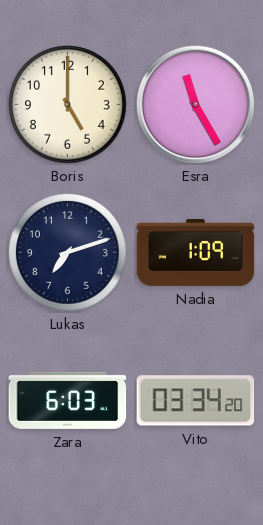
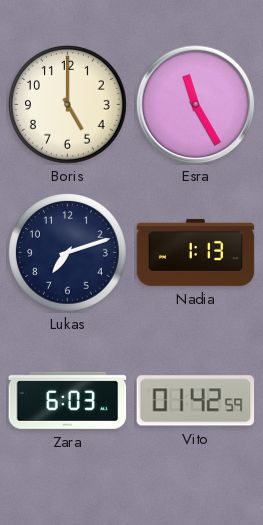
Nadia: 1:09 -> 1:13
Vito: 03:34 -> 01:42
